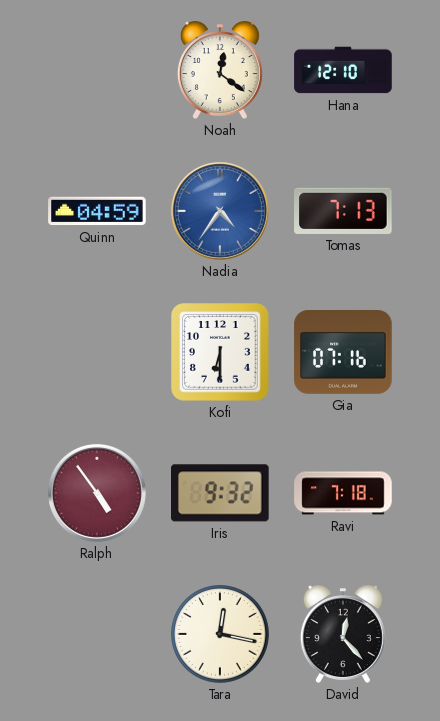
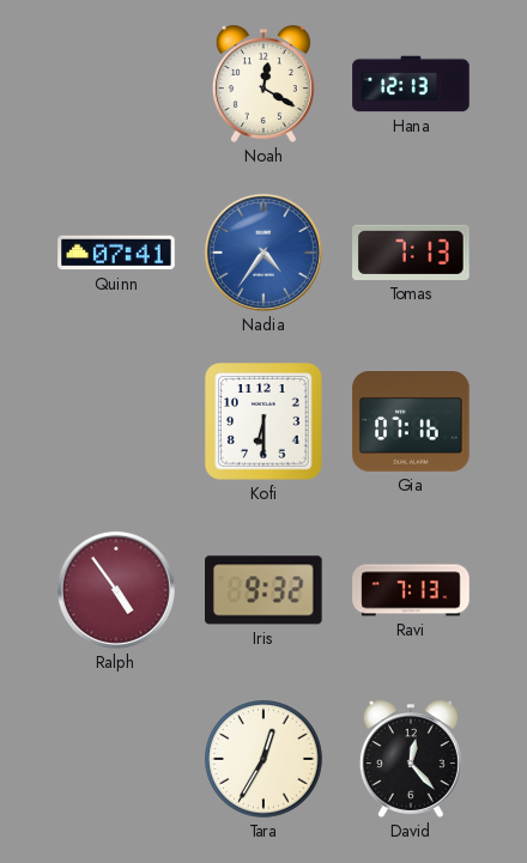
Noah: 12:21 -> 12:20
Hana: 12:10 -> 12:13
Quinn: 04:59 -> 07:41
Ravi: 7:18 -> 7:13
Tara: 12:17 -> 12:35
